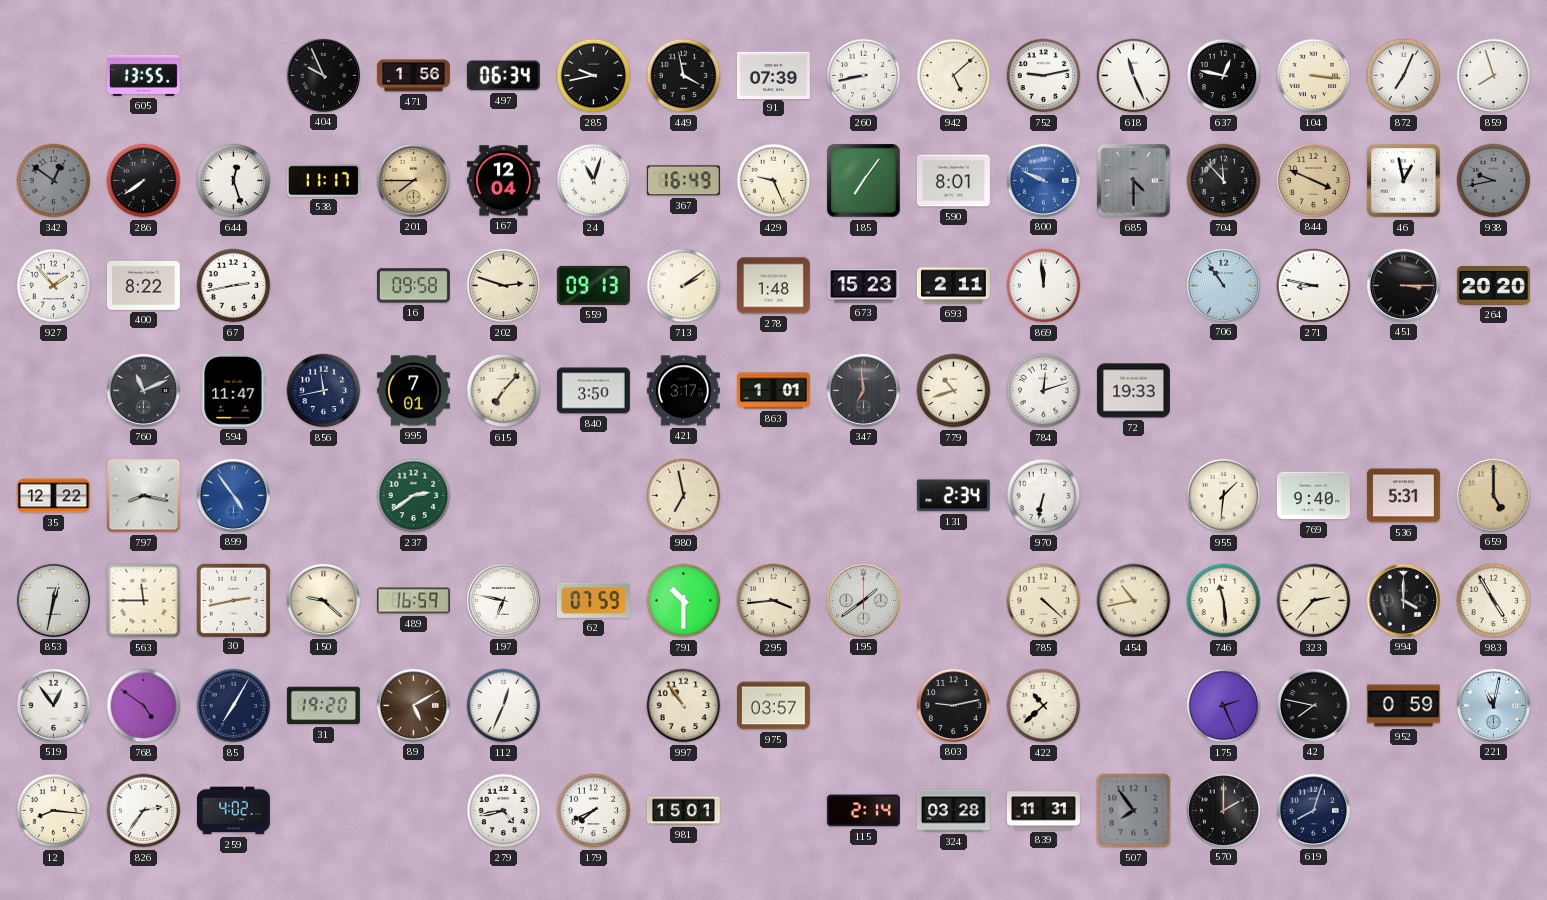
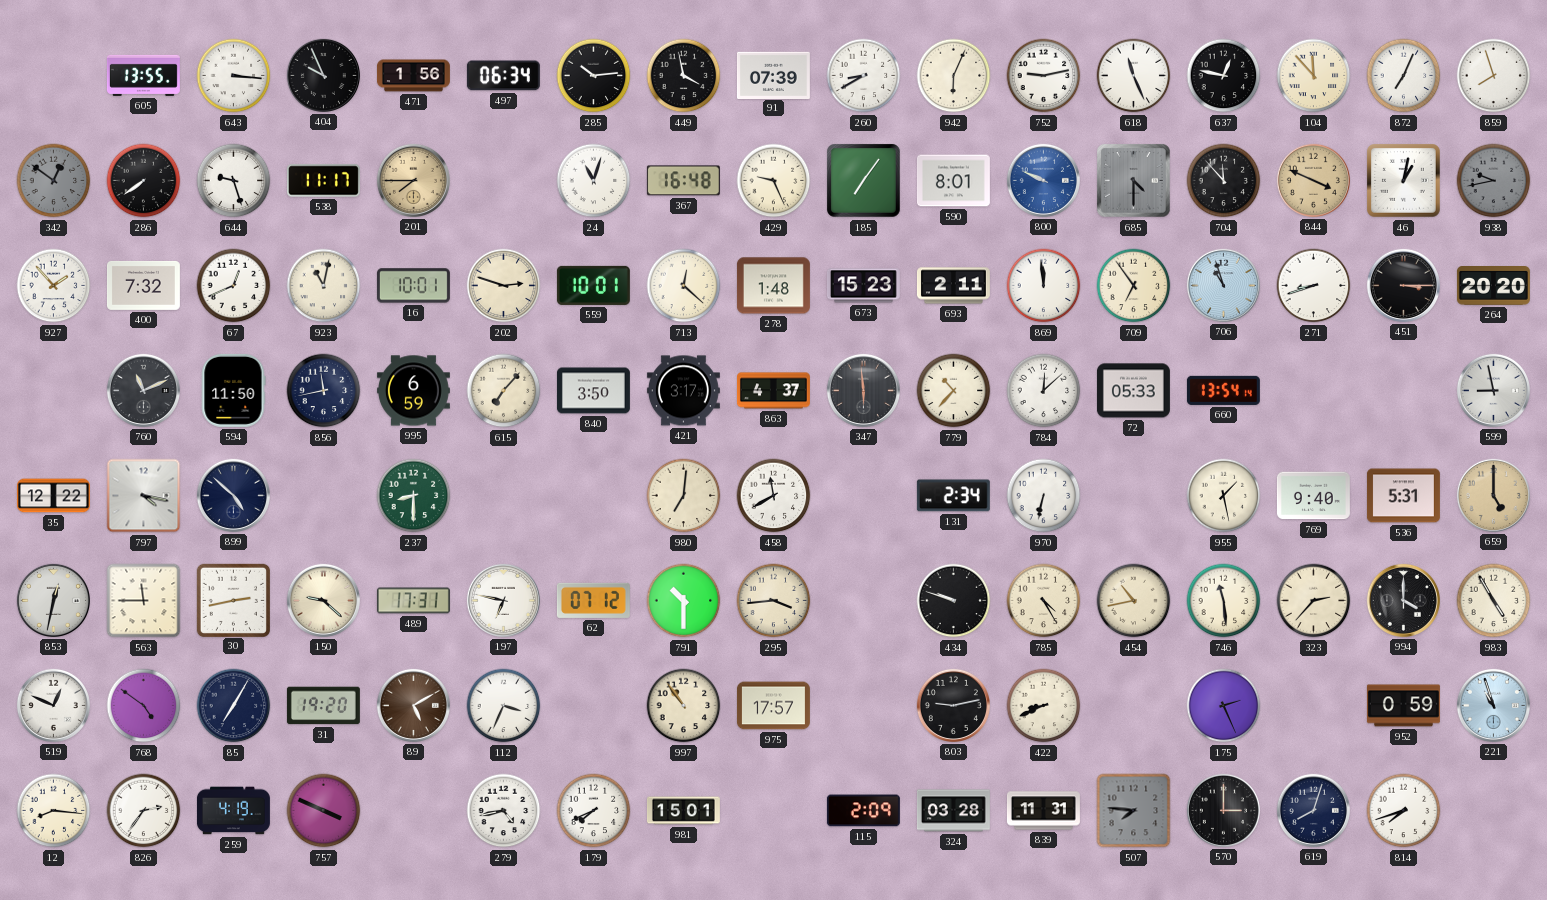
643: none -> 3:16
285: 9:43 -> 10:14
260: 8:43 -> 8:40
942: 5:08 -> 6:04
104: 3:16 -> 11:53
644: 12:27 -> 9:27
167: 12:04 -> none
367: 16:49 -> 16:48
46: 12:58 -> 1:02
400: 8:22 -> 7:32
67: 2:43 -> 12:41
923: none -> 11:02
16: 09:58 -> 10:01
559: 09:13 -> 10:01
713: 2:09 -> 12:22
709: none -> 6:54
706: 10:54 -> 10:57
271: 8:47 -> 8:42
594: 11:47 -> 11:50
995: 7:01 -> 6:59
863: 1:01 -> 4:37
347: 6:59 -> 5:59
779: 10:42 -> 10:37
784: 12:12 -> 12:08
72: 19:33 -> 05:33
660: none -> 13:54
599: none -> 8:58
797: 8:17 -> 4:17
899: 4:54 -> 4:52
899 dial: blue -> navy
237: 2:39 -> 8:30
980: 6:58 -> 7:01
458: none -> 11:40
955: 1:31 -> 1:28
489: 16:59 -> 17:31
62: 07:59 -> 07:12
195: 1:39 -> none
434: none -> 9:48
785: 4:22 -> 4:25
519: 12:54 -> 12:49
112: 12:34 -> 3:34
975: 03:57 -> 17:57
422: 10:38 -> 8:41
42: 7:47 -> none
221: 11:02 -> 10:57
259: 4:02 -> 4:19
757: none -> 3:49
115: 2:14 -> 2:09
507: 7:54 -> 7:46
570: 2:00 -> 3:00
814: none -> 7:42
